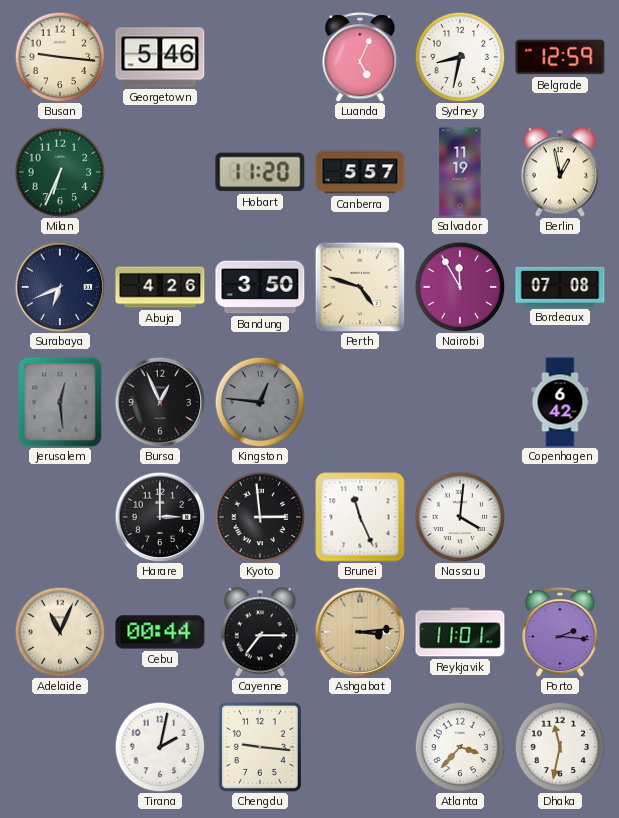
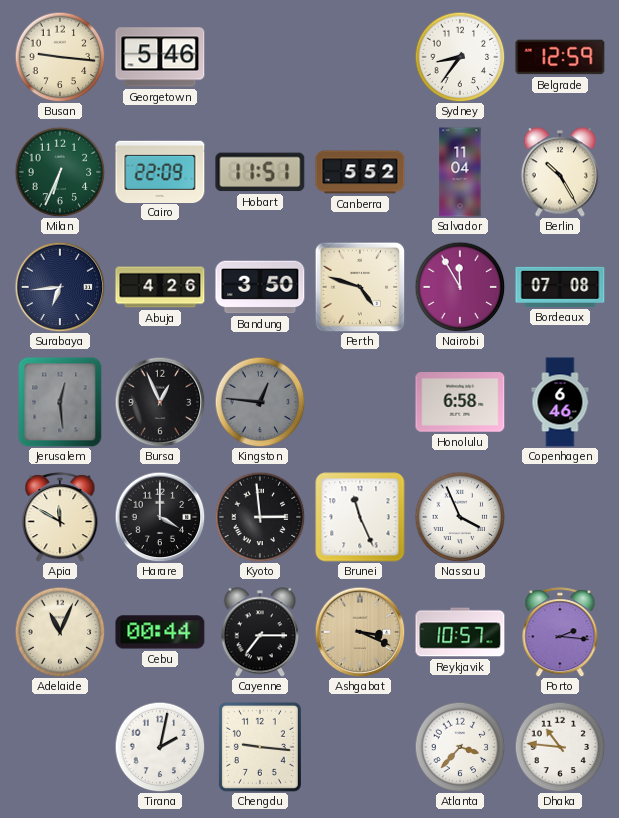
Luanda: 5:04 -> none
Sydney: 8:32 -> 8:36
Cairo: none -> 22:09
Hobart: 11:20 -> 11:51
Canberra: 5:57 -> 5:52
Salvador: 11:19 -> 11:04
Berlin: 12:58 -> 10:25
Surabaya: 6:41 -> 6:44
Honolulu: none -> 6:58
Copenhagen: 6:42 -> 6:46
Apia: none -> 11:50
Harare: 3:00 -> 4:00
Nassau: 4:01 -> 3:56
Ashgabat: 3:14 -> 3:19
Reykjavik: 11:01 -> 10:57
Dhaka: 11:32 -> 10:46
